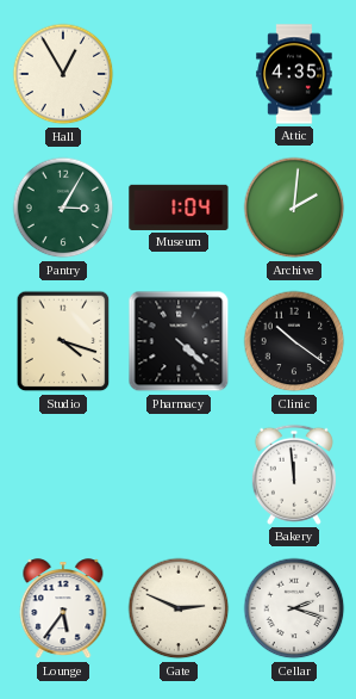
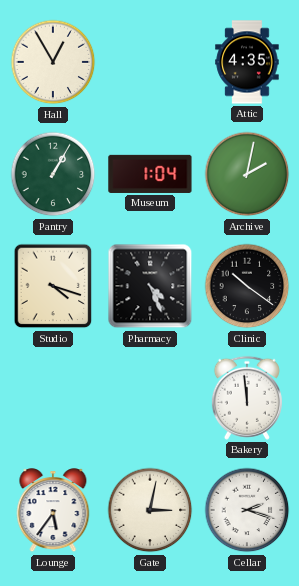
Pantry: 3:05 -> 1:05
Archive: 2:01 -> 2:02
Pharmacy: 4:22 -> 4:26
Gate: 2:49 -> 3:02
